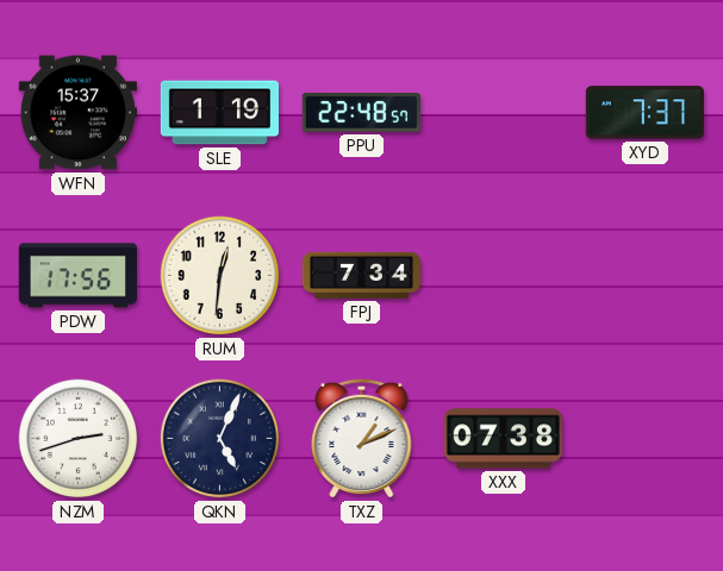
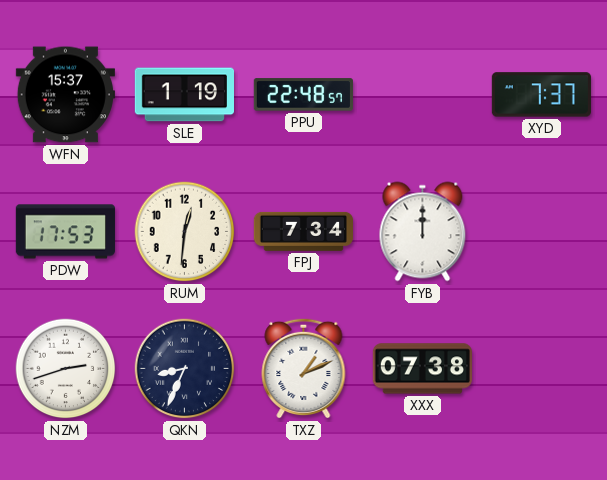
PDW: 17:56 -> 17:53
FYB: none -> 12:00
QKN: 5:04 -> 8:34
